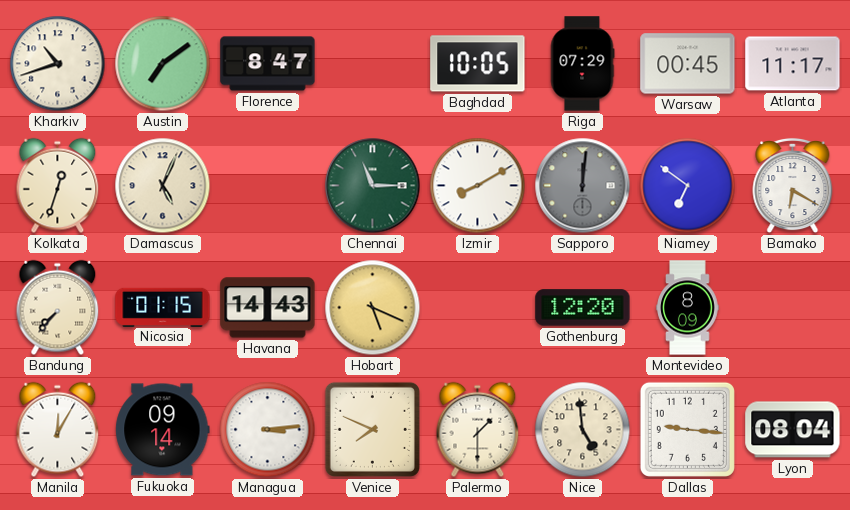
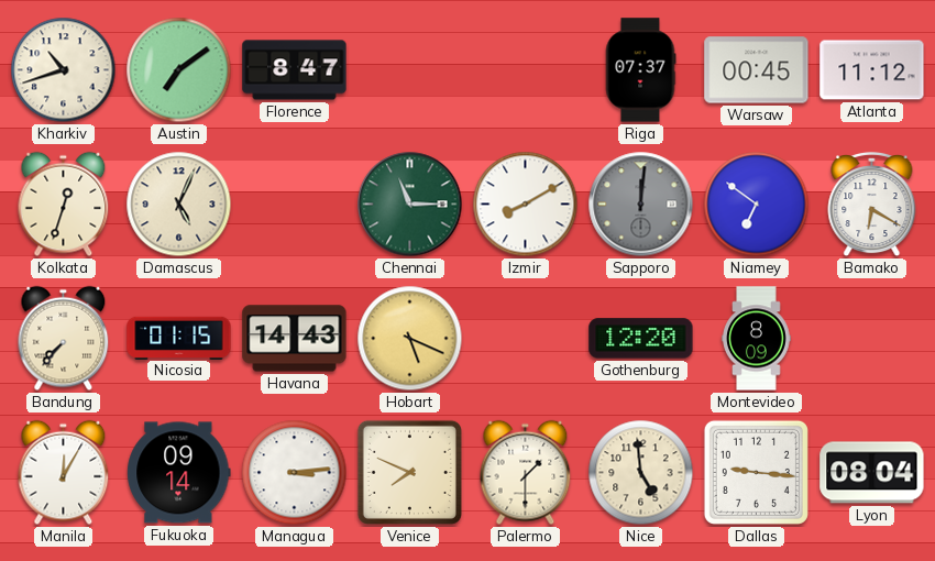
Baghdad: 10:05 -> none
Riga: 07:29 -> 07:37
Atlanta: 11:17 -> 11:12
